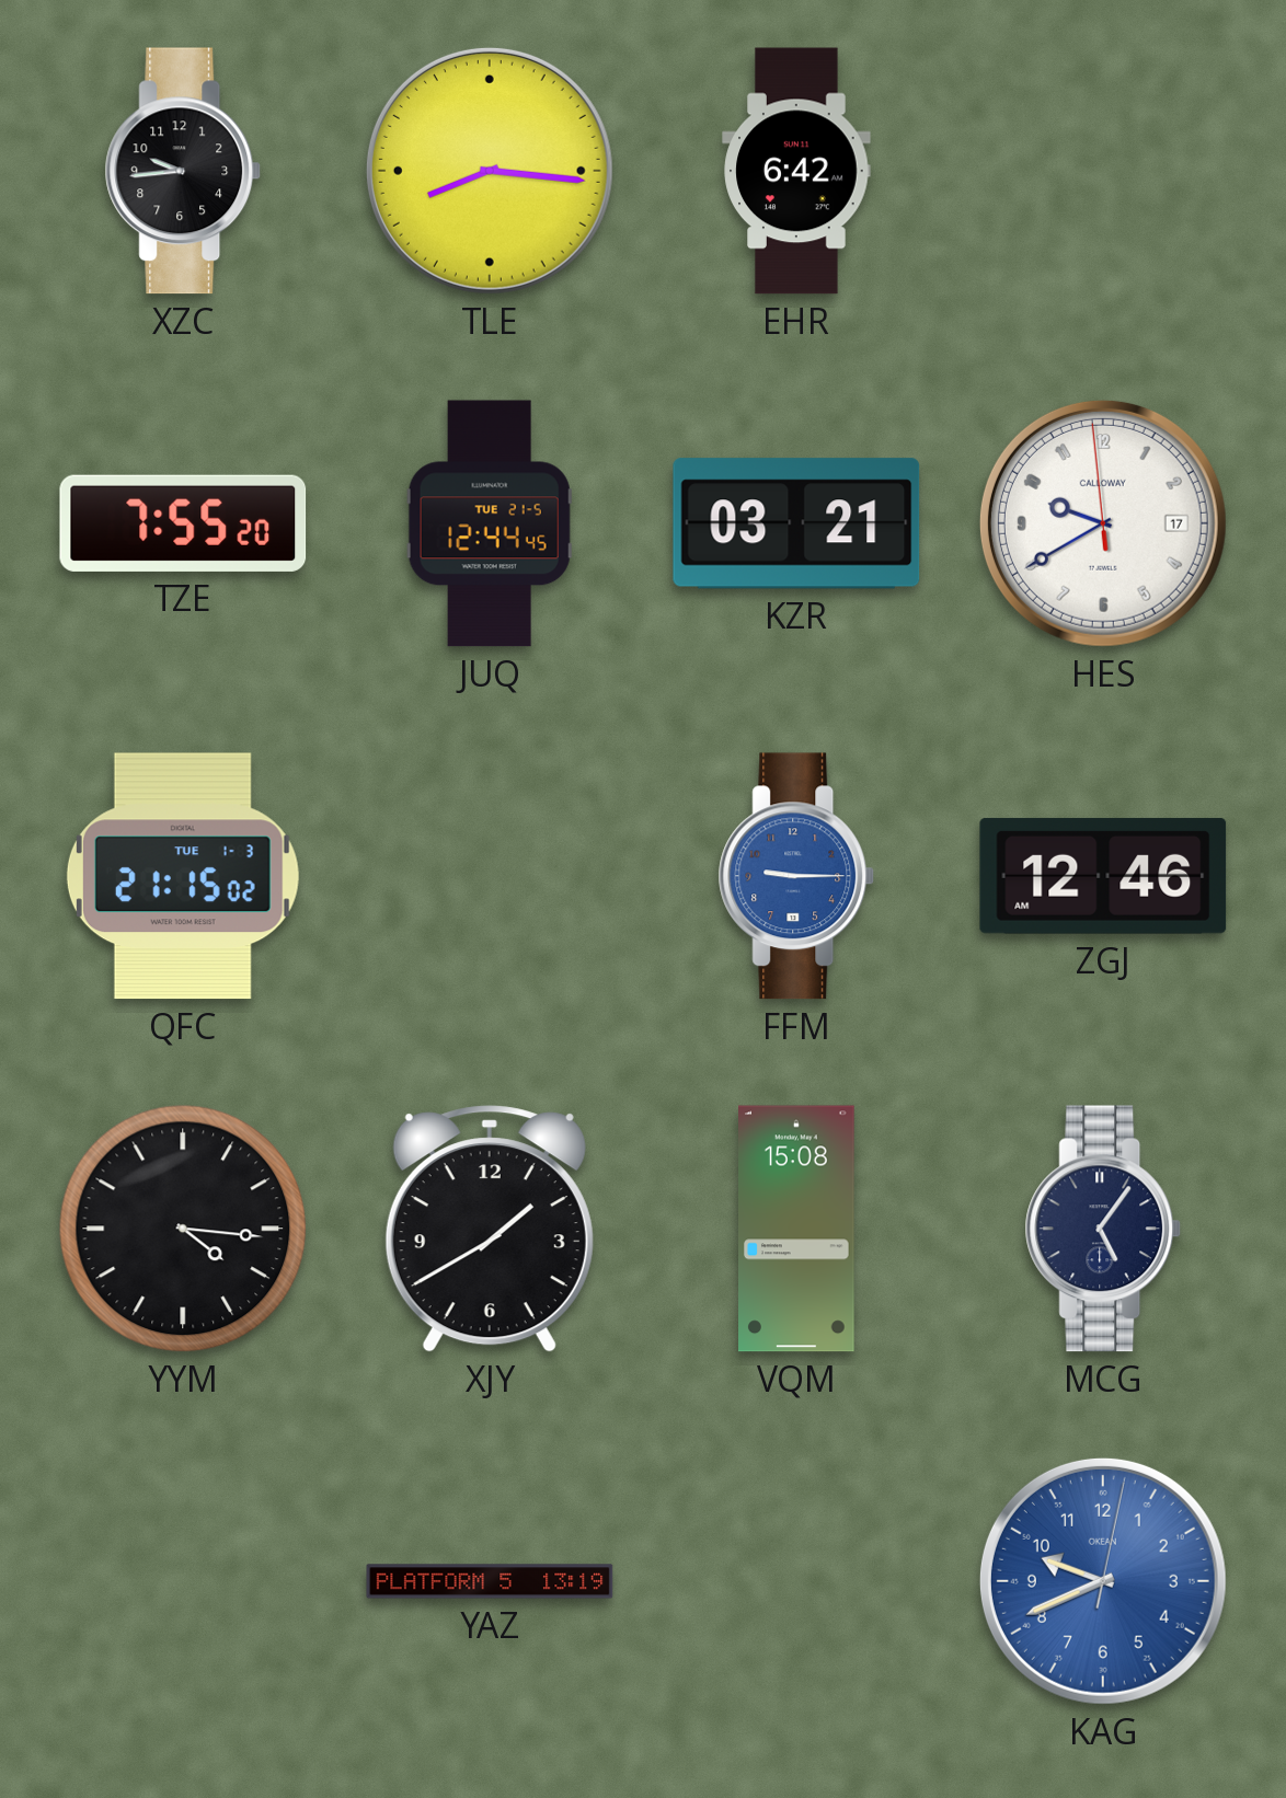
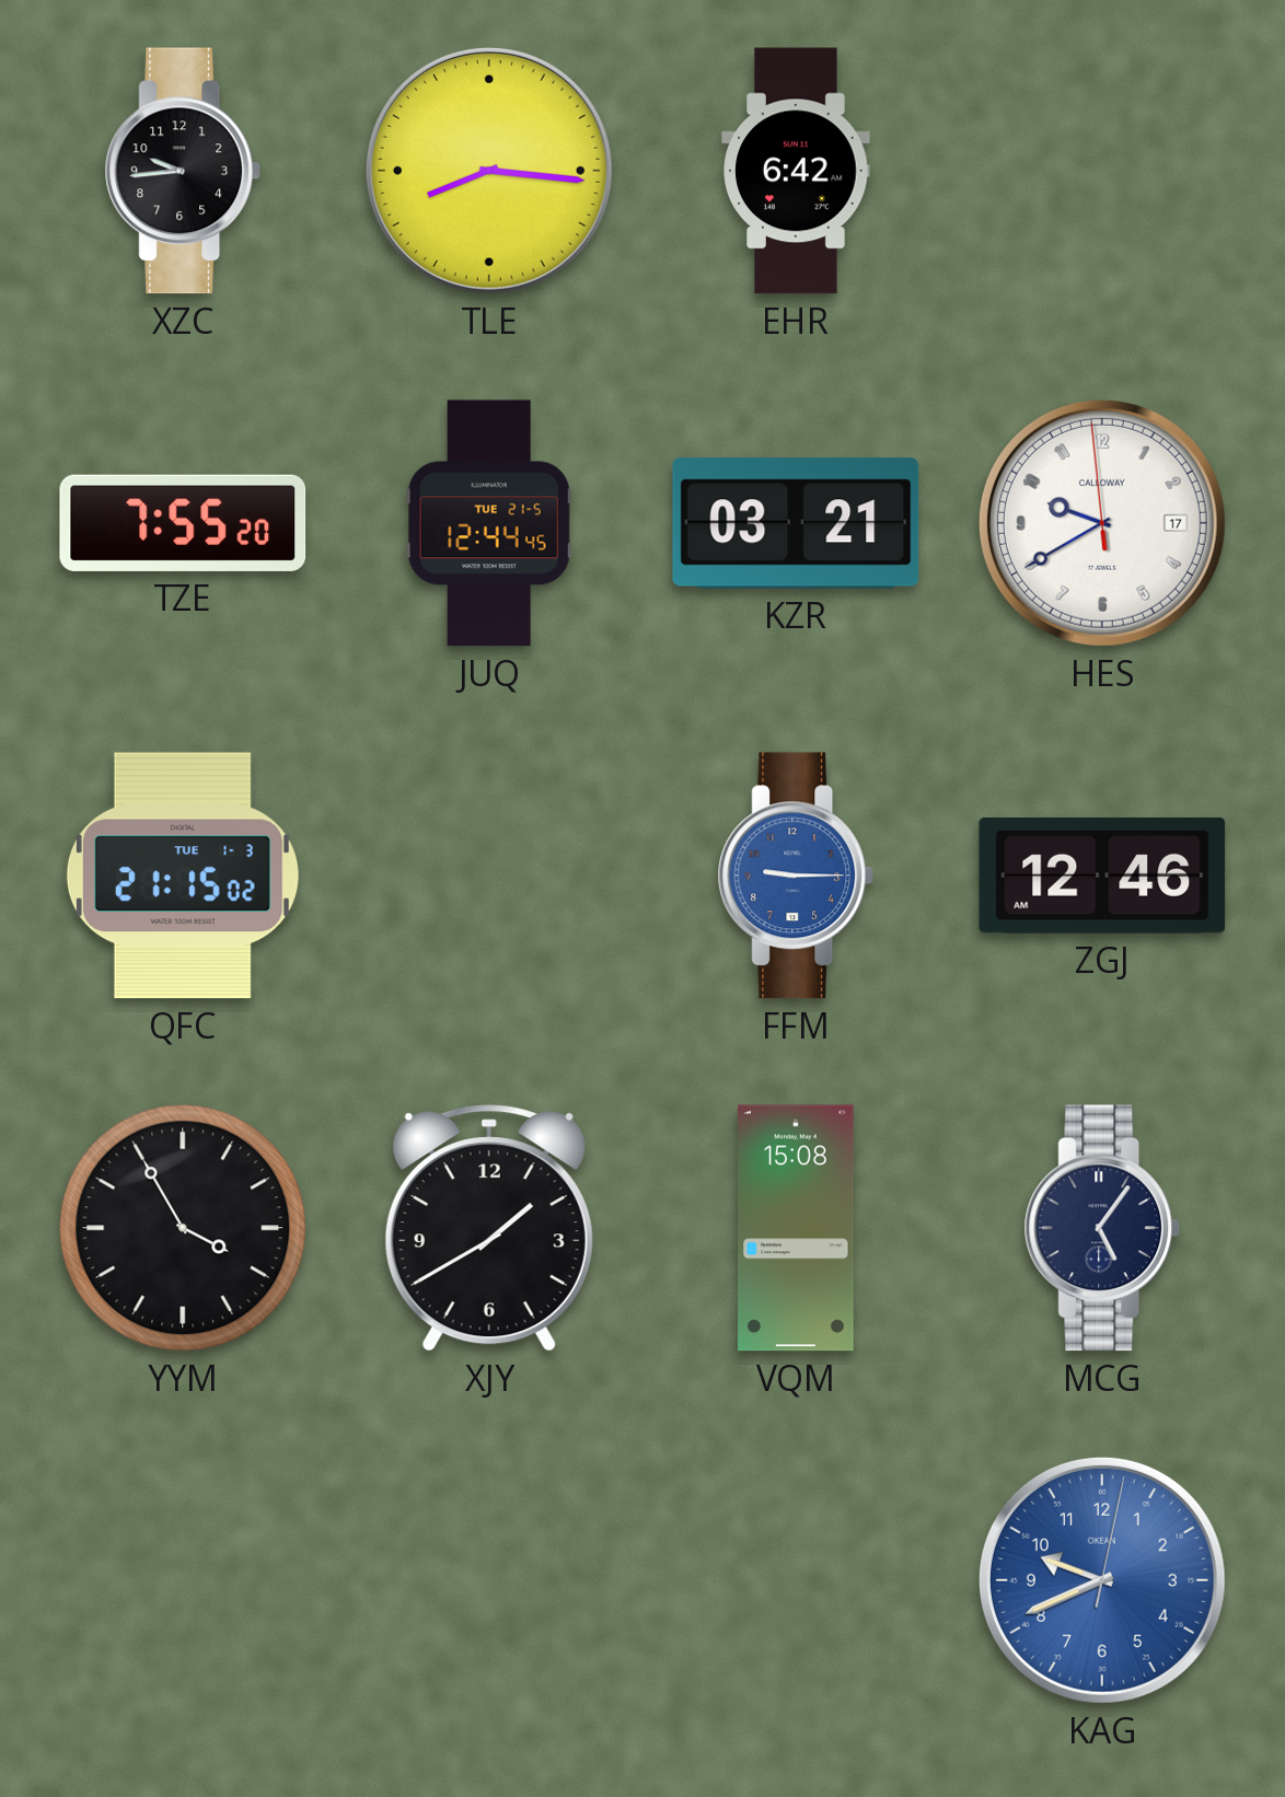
YYM: 4:16 -> 3:55
YAZ: 13:19 -> none
